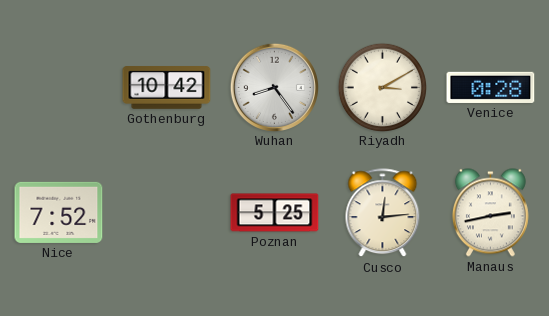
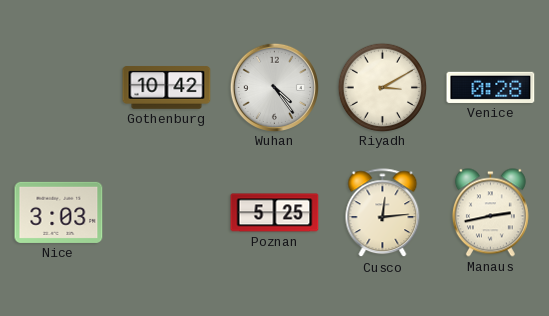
Wuhan: 8:24 -> 4:24
Nice: 7:52 -> 3:03
